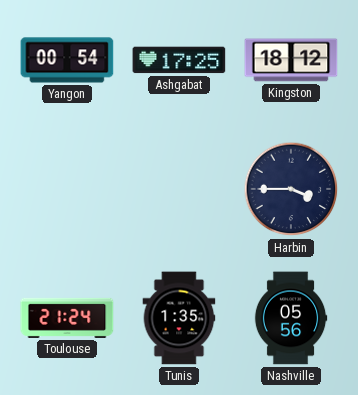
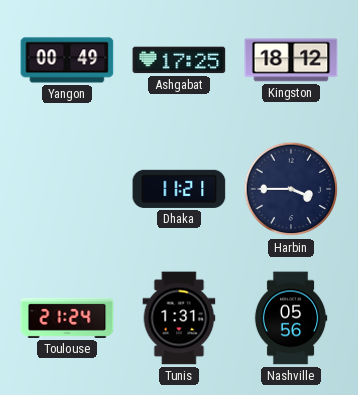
Yangon: 00:54 -> 00:49
Dhaka: none -> 11:21
Tunis: 1:35 -> 1:31
